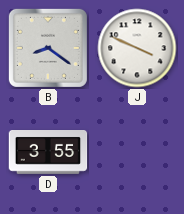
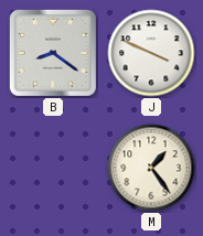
D: 3:55 -> none
M: none -> 1:24
